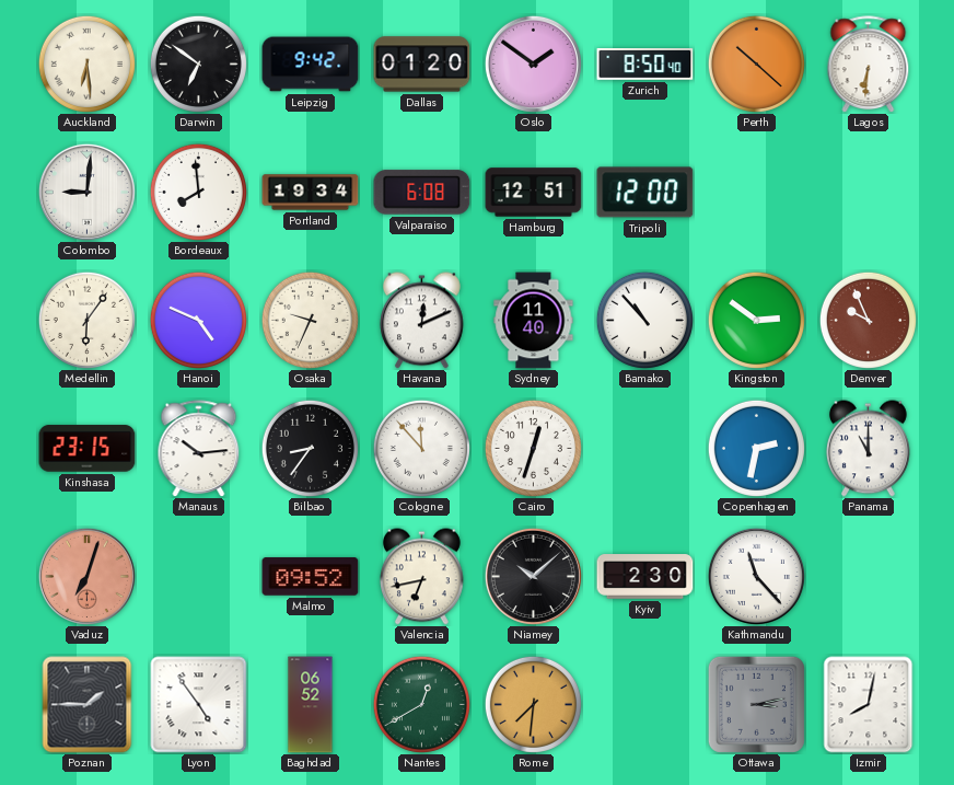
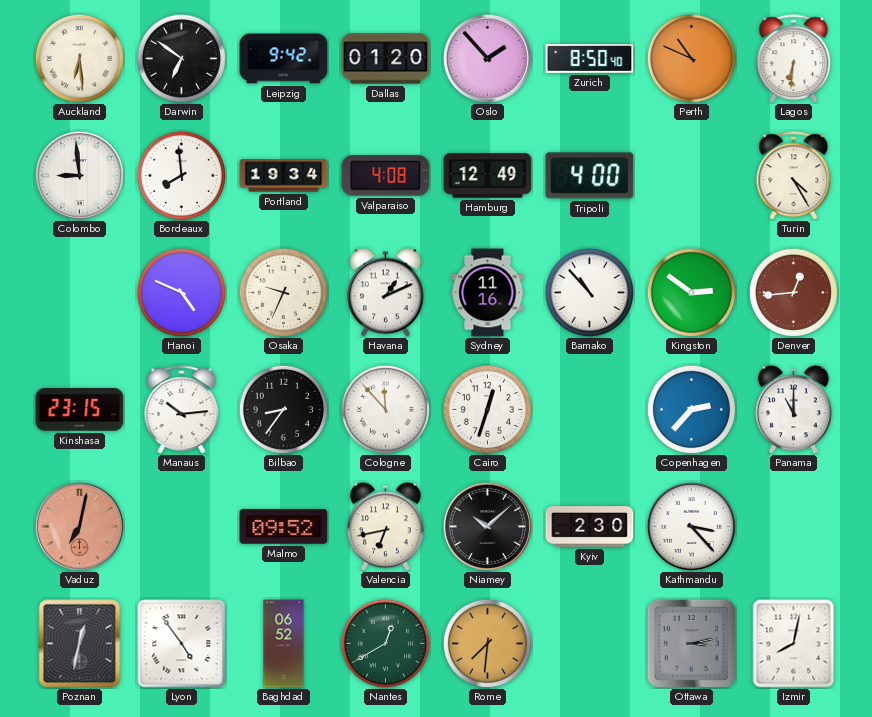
Oslo: 1:51 -> 1:53
Perth: 10:22 -> 10:49
Colombo: 9:01 -> 8:59
Valparaiso: 6:08 -> 4:08
Hamburg: 12:51 -> 12:49
Tripoli: 12:00 -> 4:00
Turin: none -> 4:25
Medellin: 6:06 -> none
Havana: 12:11 -> 1:11
Sydney: 11:40 -> 11:16
Denver: 9:56 -> 12:44
Copenhagen: 2:32 -> 2:37
Vaduz: 7:03 -> 7:02
Kathmandu: 11:23 -> 3:23
Poznan: 1:45 -> 12:32
